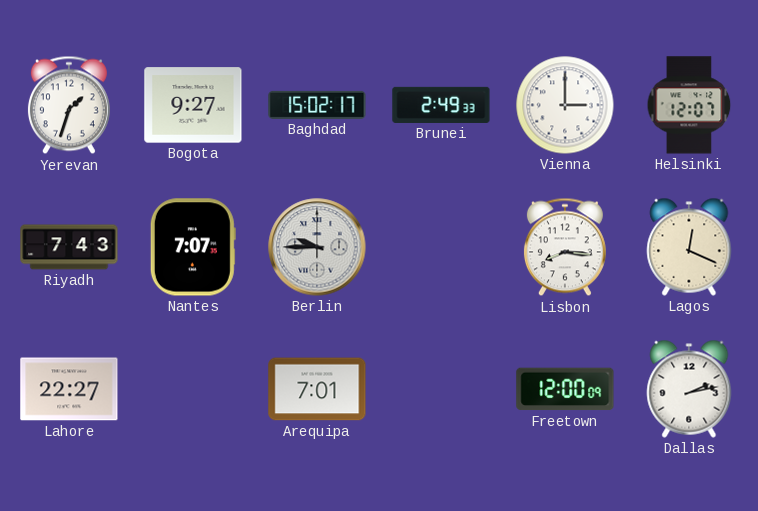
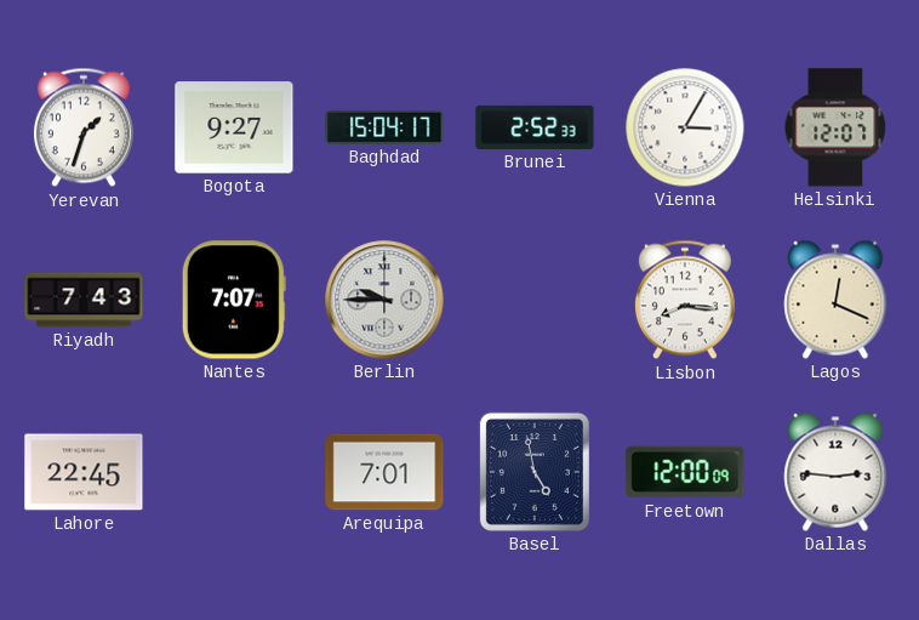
Baghdad: 15:02 -> 15:04
Brunei: 2:49 -> 2:52
Vienna: 3:00 -> 3:05
Lahore: 22:27 -> 22:45
Basel: none -> 4:58
Dallas: 2:13 -> 2:46
